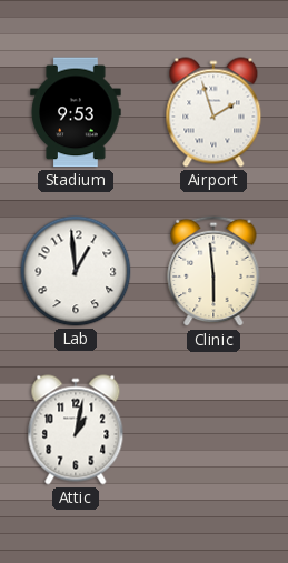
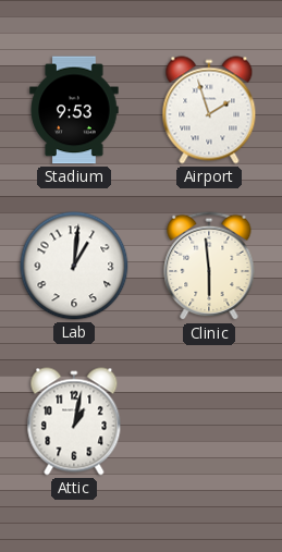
Lab: 12:59 -> 1:01
